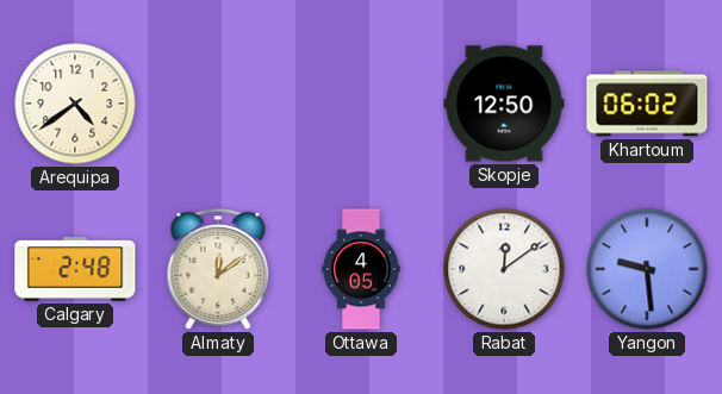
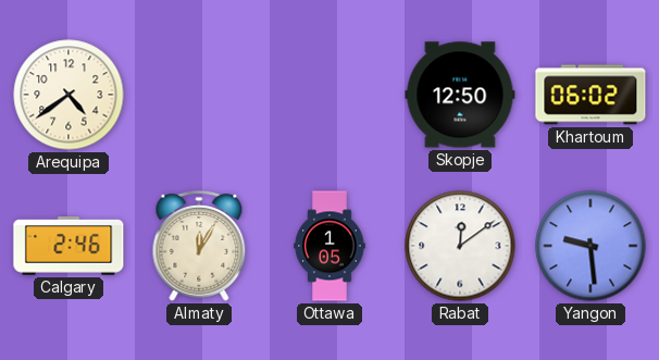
Calgary: 2:48 -> 2:46
Almaty: 12:09 -> 12:05
Ottawa: 4:05 -> 1:05
